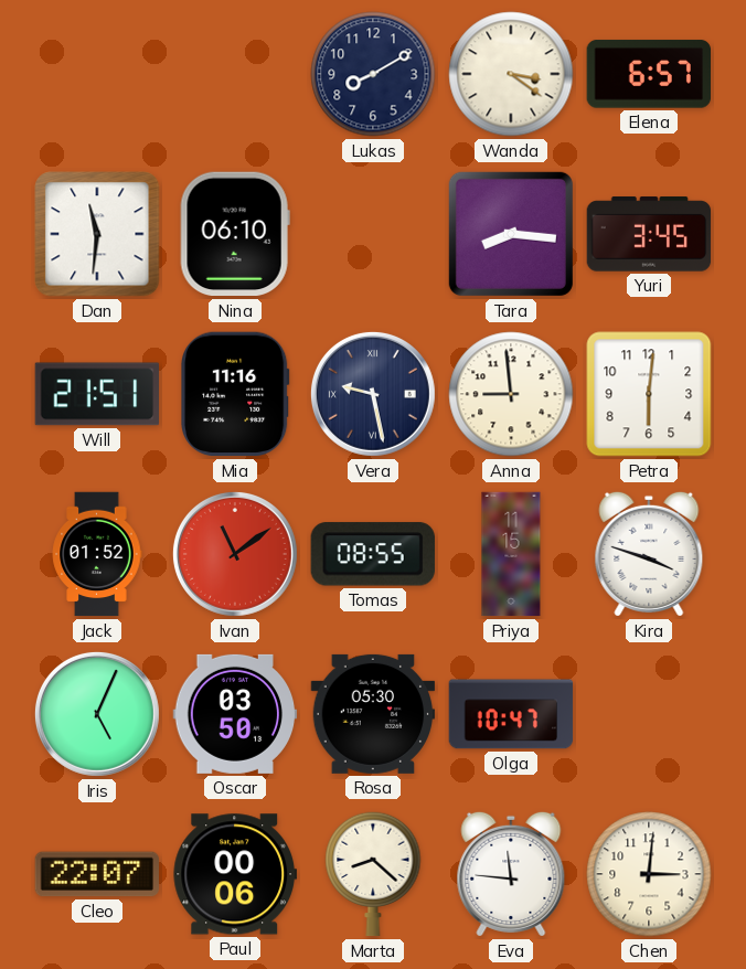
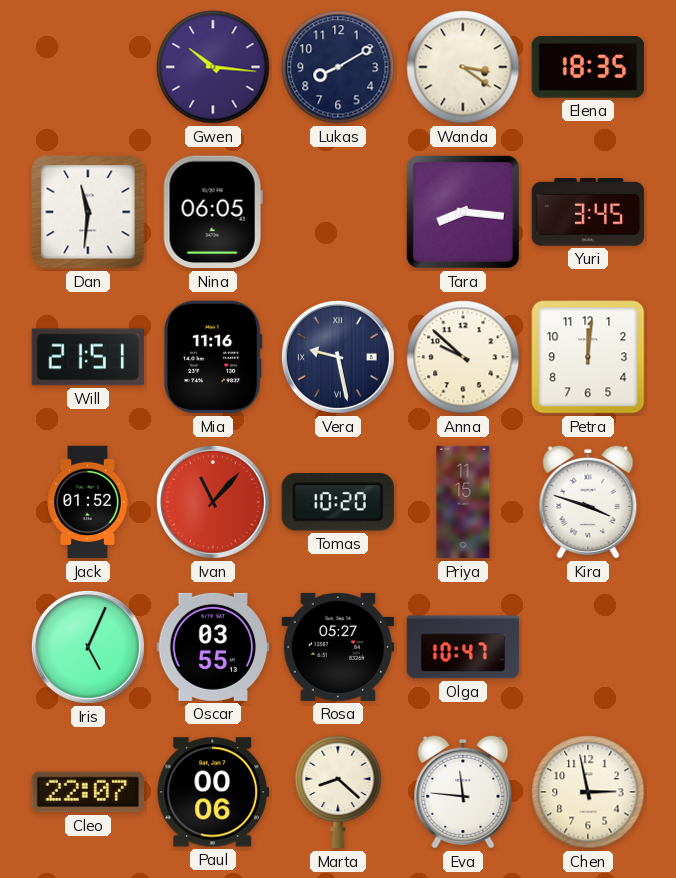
Gwen: none -> 10:16
Elena: 6:57 -> 18:35
Nina: 06:10 -> 06:05
Anna: 8:59 -> 9:52
Petra: 6:01 -> 12:01
Ivan: 11:09 -> 11:07
Tomas: 08:55 -> 10:20
Oscar: 03:50 -> 03:55
Rosa: 05:30 -> 05:27
Chen: 3:01 -> 2:58
